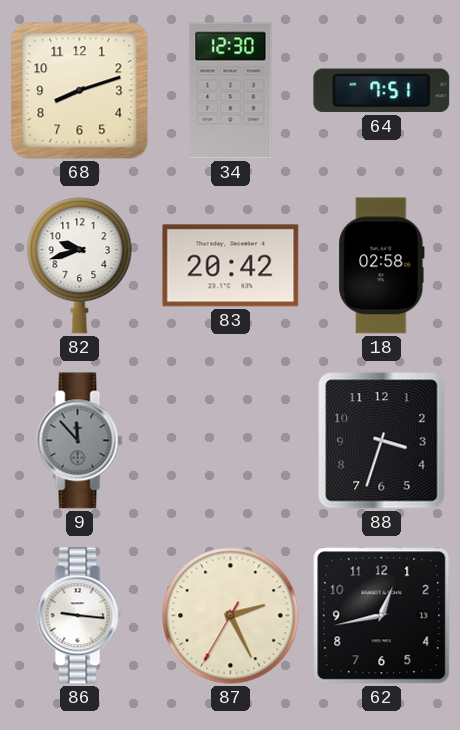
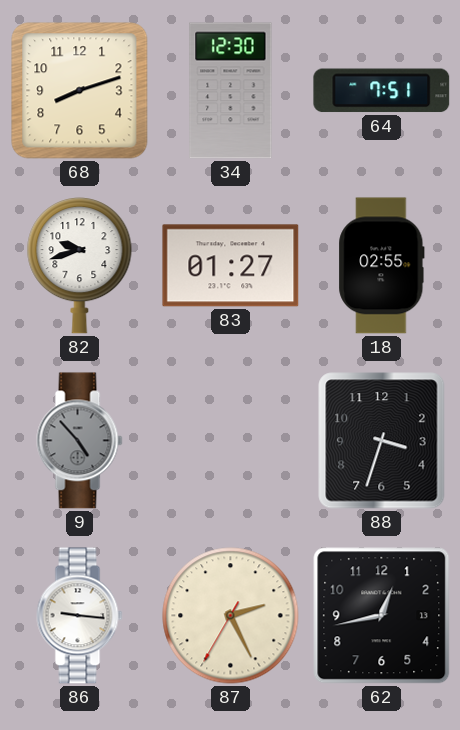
83: 20:42 -> 01:27
18: 02:58 -> 02:55
9: 11:53 -> 4:53
